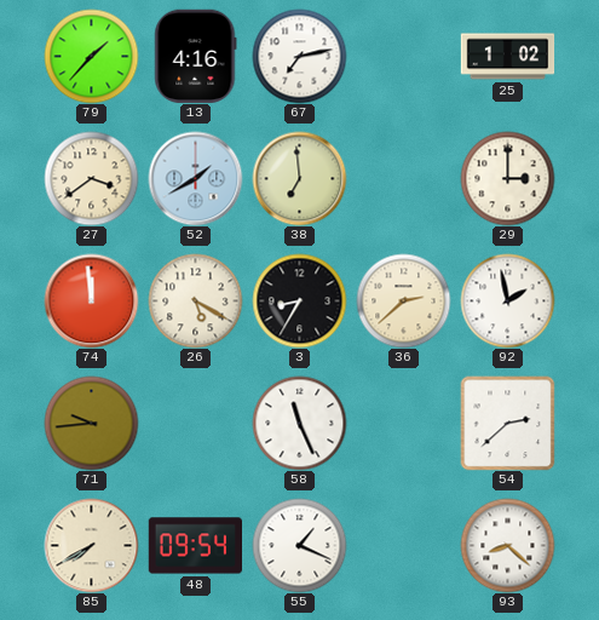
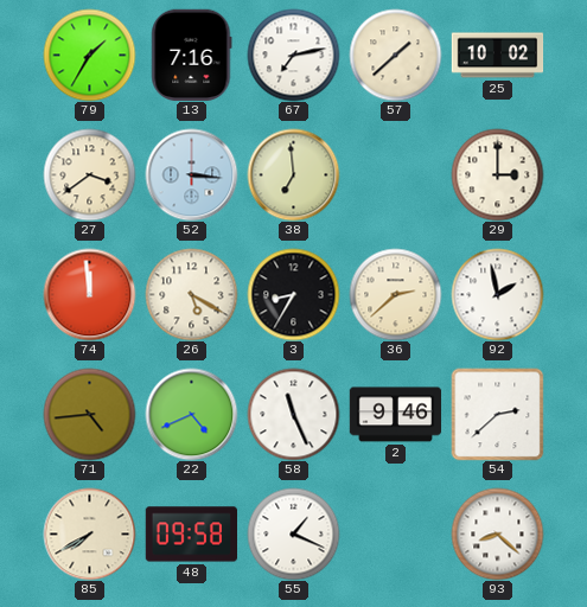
79: 1:37 -> 1:35
13: 4:16 -> 7:16
57: none -> 1:38
25: 1:02 -> 10:02
52: 1:40 -> 3:16
71: 9:44 -> 4:44
22: none -> 4:41
2: none -> 9:46
48: 09:54 -> 09:58
